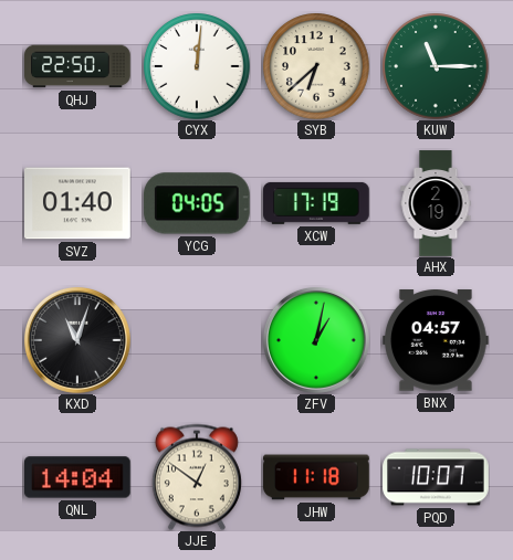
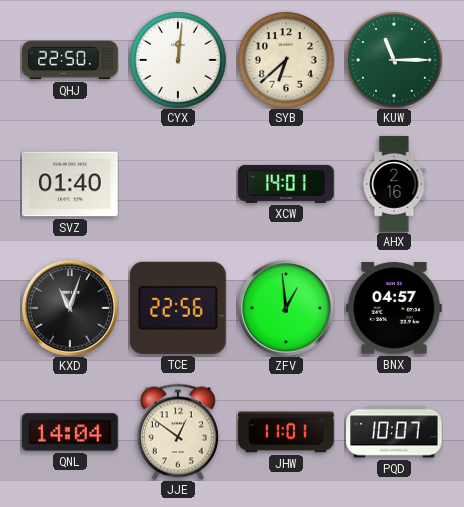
YCG: 04:05 -> none
XCW: 17:19 -> 14:01
AHX: 2:19 -> 2:16
TCE: none -> 22:56
ZFV: 1:02 -> 12:59
JHW: 11:18 -> 11:01
